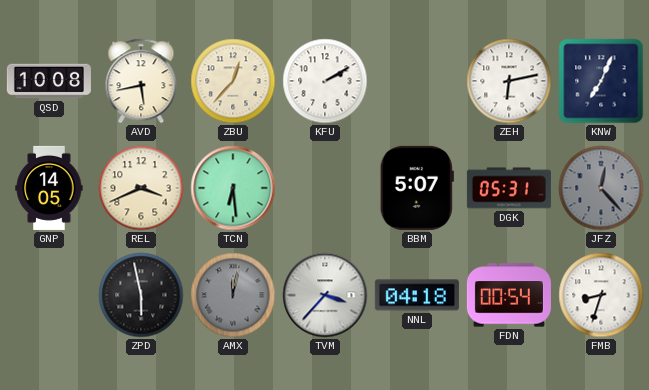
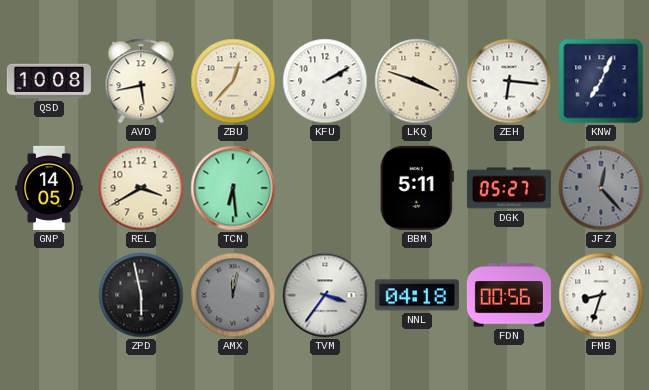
LKQ: none -> 3:48
ZEH: 6:13 -> 6:16
REL: 3:41 -> 3:40
BBM: 5:07 -> 5:11
DGK: 05:31 -> 05:27
TVM: 3:37 -> 3:36
FDN: 00:54 -> 00:56
